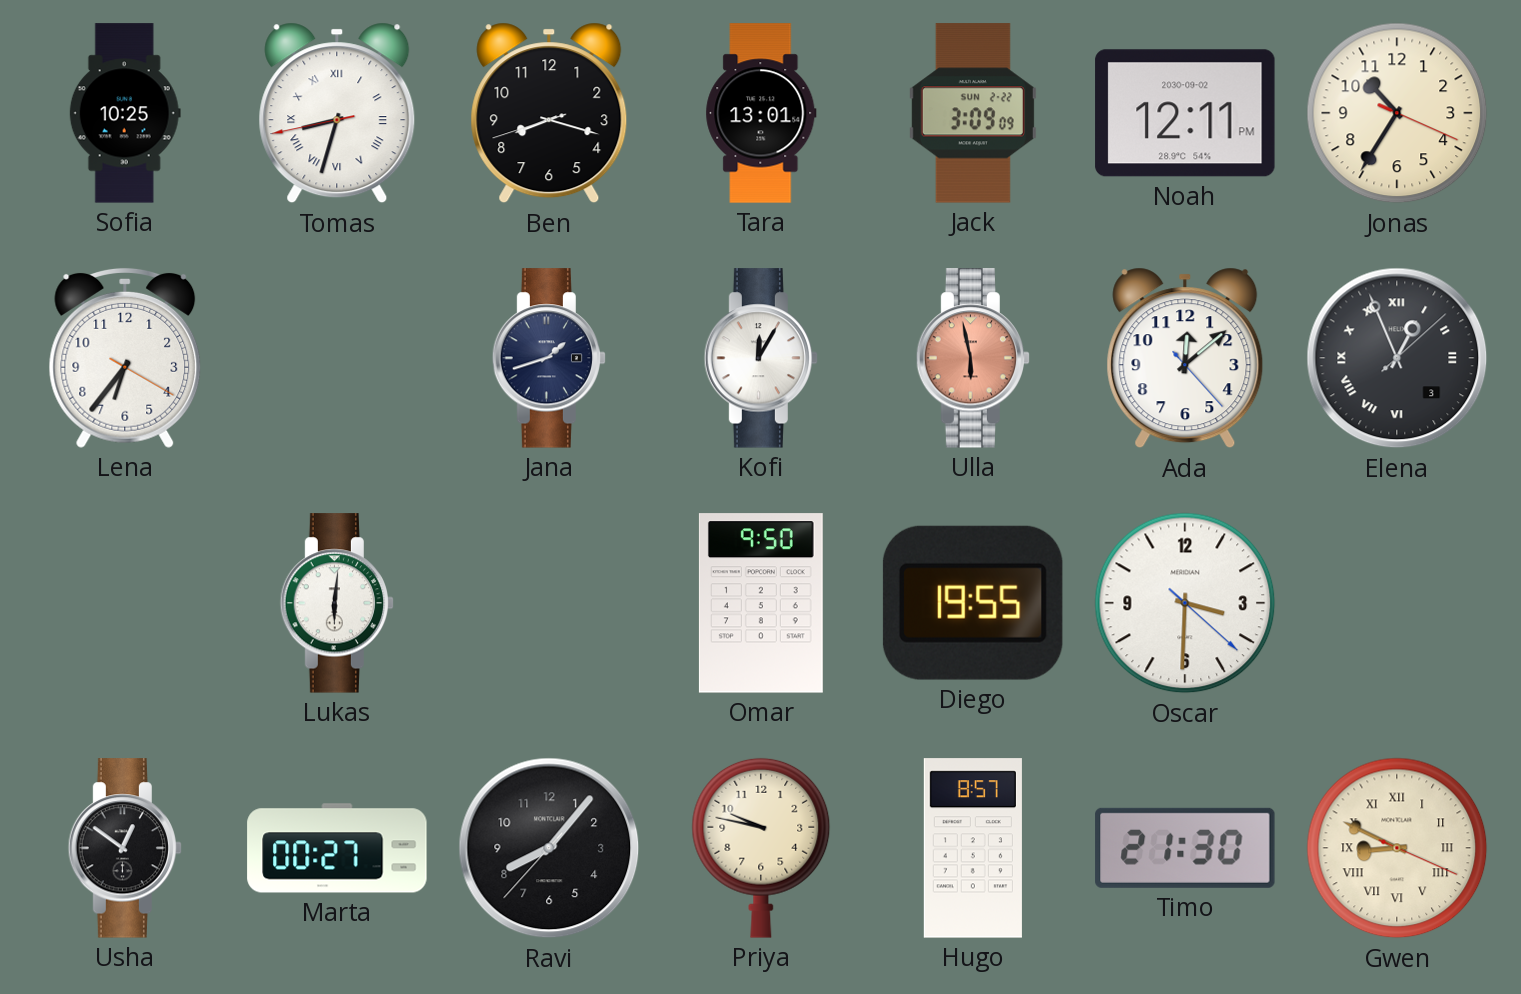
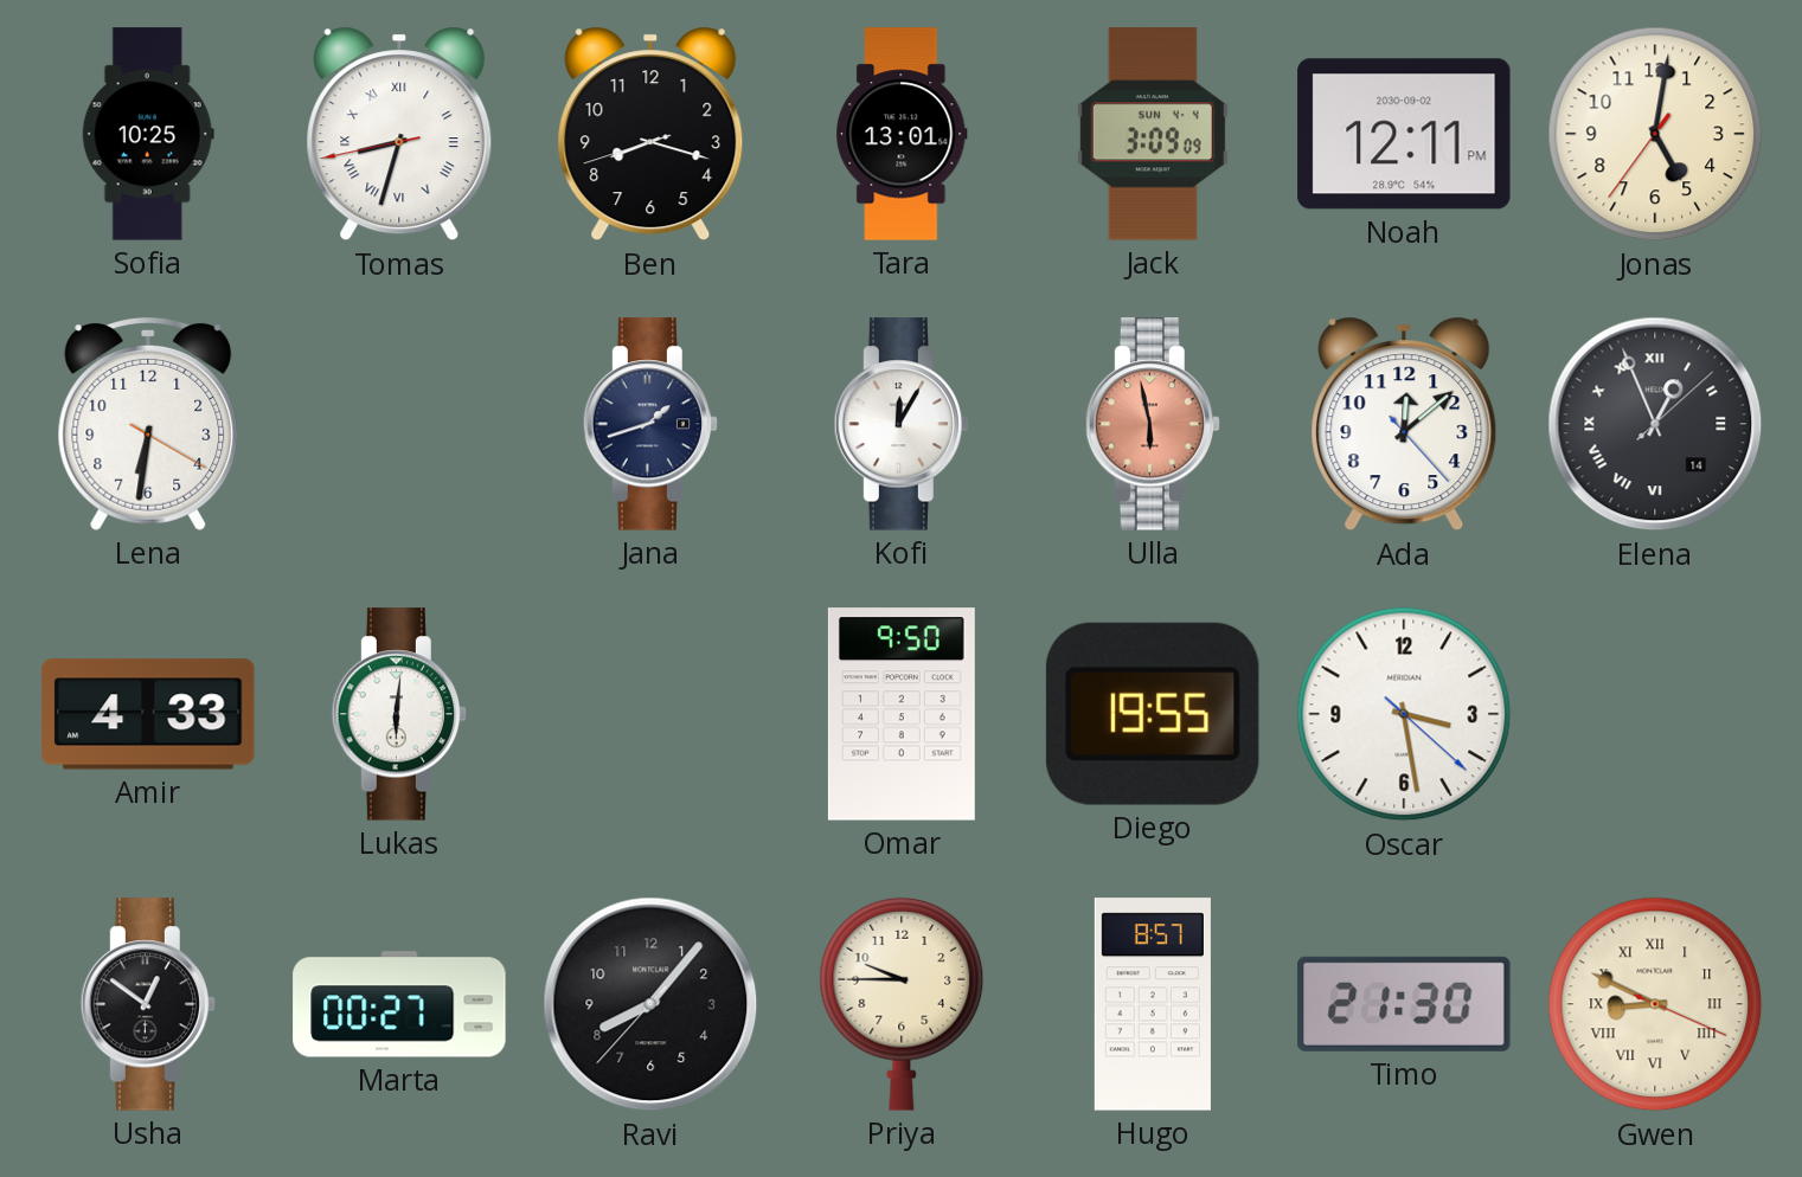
Jack date: SUN 2-22 -> SUN 4-4
Jonas: 10:35 -> 5:01
Lena: 6:36 -> 6:31
Elena date: 3 -> 14
Amir: none -> 4:33
Oscar: 3:30 -> 3:28
Priya: 9:47 -> 9:45
